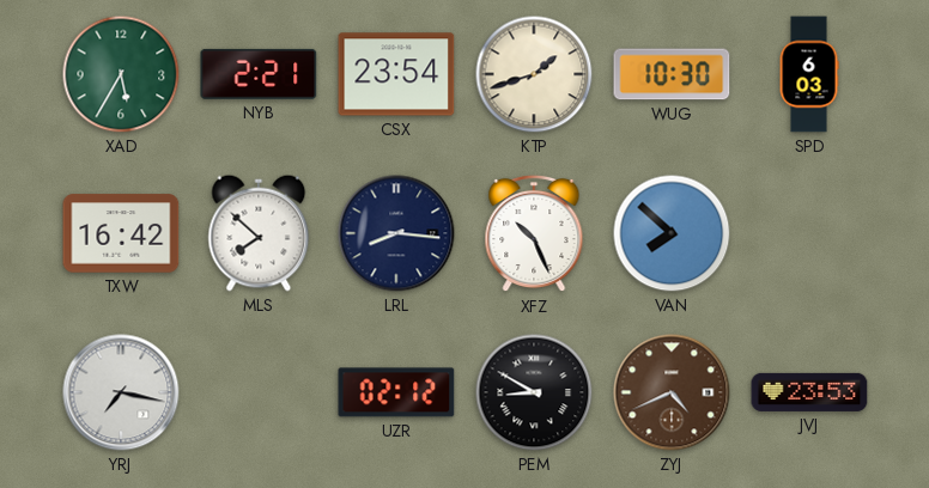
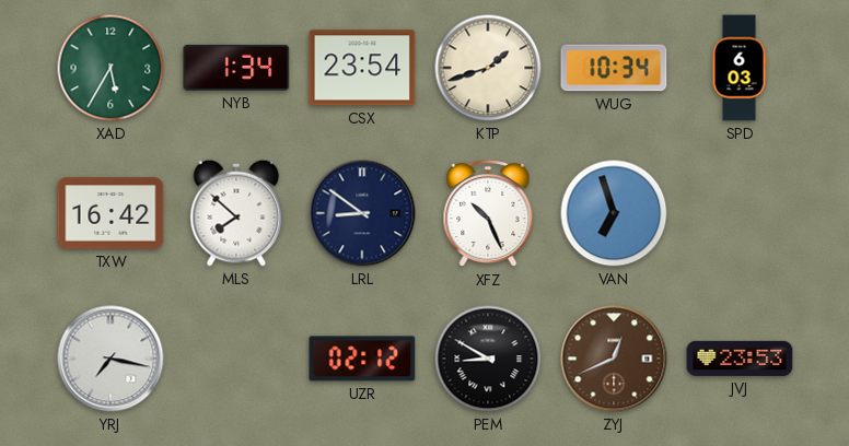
NYB: 2:21 -> 1:34
WUG: 10:30 -> 10:34
LRL: 8:16 -> 8:51
VAN: 7:52 -> 6:57
ZYJ: 4:41 -> 12:41
